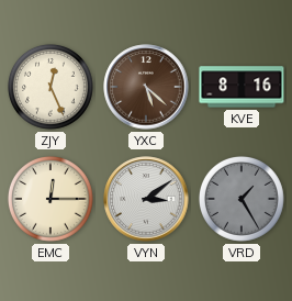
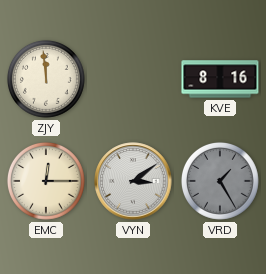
ZJY: 12:26 -> 11:59
YXC: 5:22 -> none
